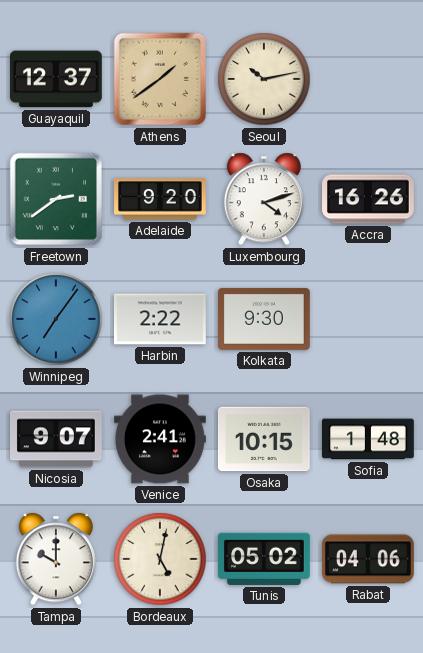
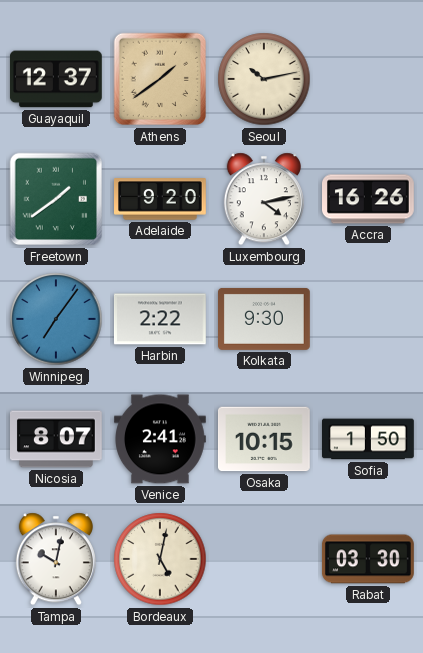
Freetown: 2:39 -> 1:39
Luxembourg: 4:12 -> 4:13
Nicosia: 9:07 -> 8:07
Sofia: 1:48 -> 1:50
Tampa: 10:00 -> 10:02
Tunis: 05:02 -> none
Rabat: 04:06 -> 03:30
